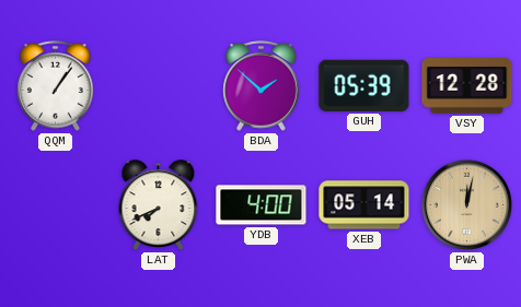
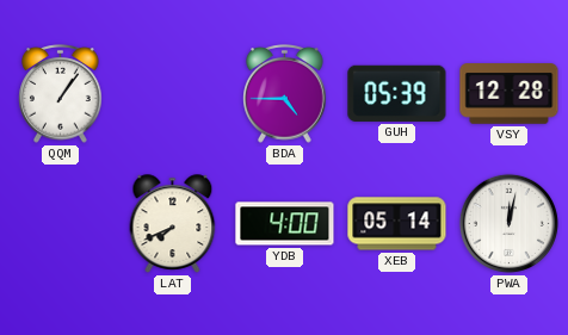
BDA: 1:52 -> 4:45
PWA dial: champagne -> white
